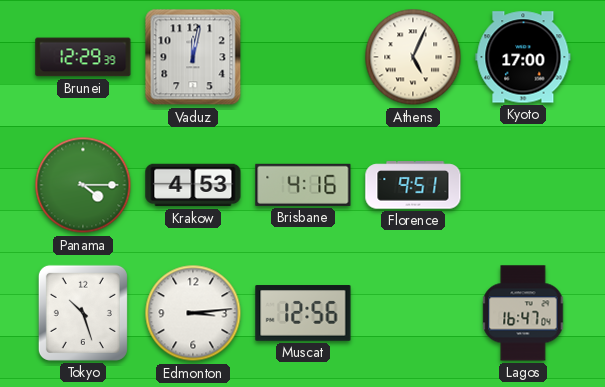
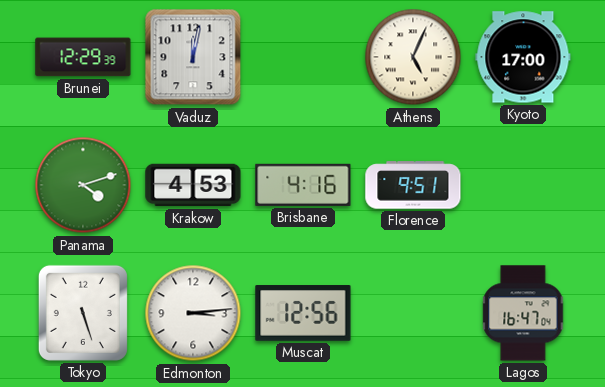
Panama: 4:15 -> 4:12
Tokyo: 10:27 -> 5:27
